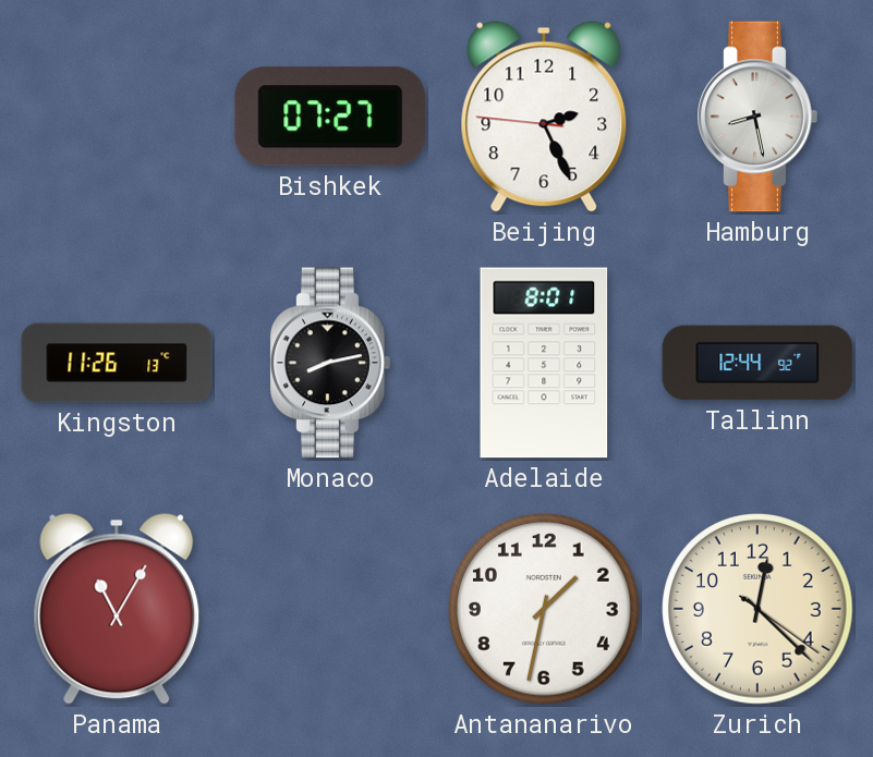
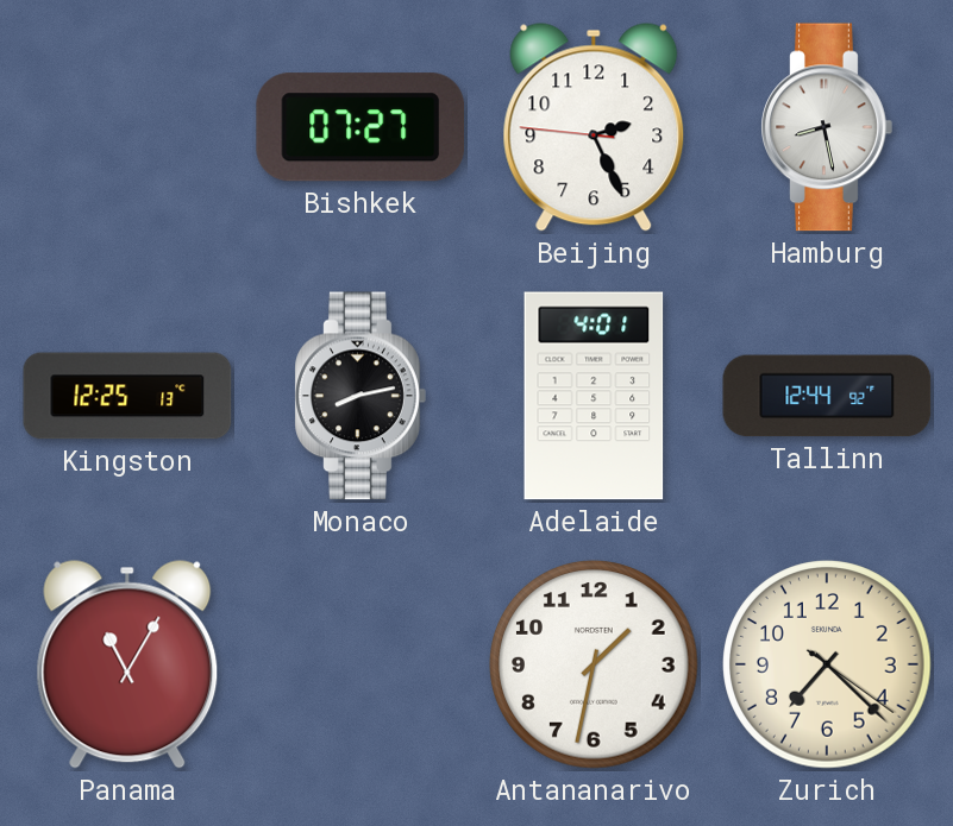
Kingston: 11:26 -> 12:25
Adelaide: 8:01 -> 4:01
Zurich: 12:22 -> 7:22
